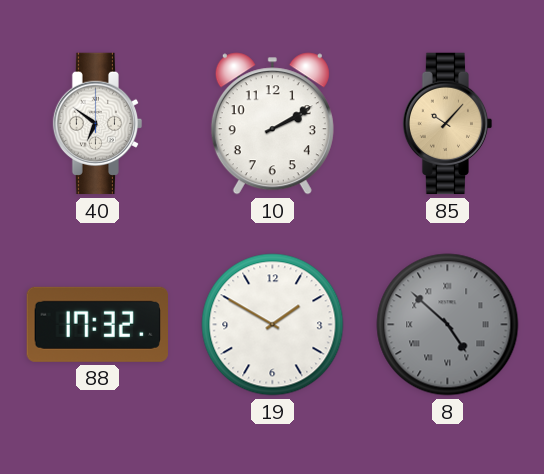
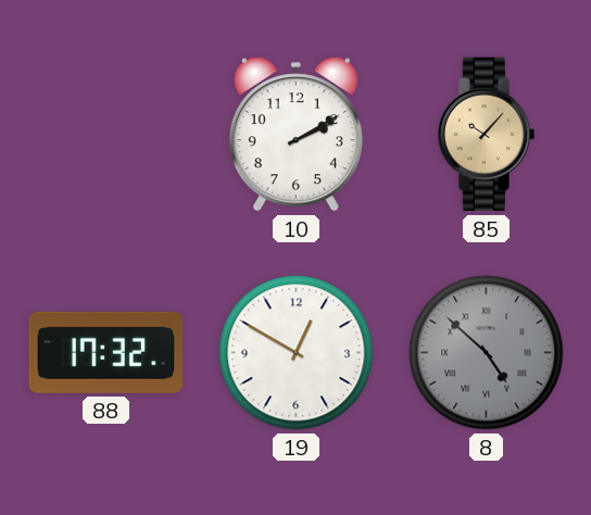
40: 6:51 -> none
19: 1:50 -> 12:50
